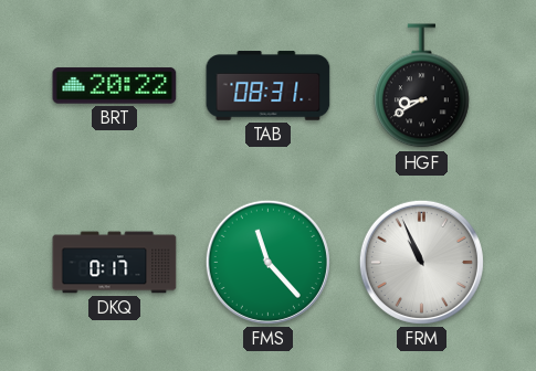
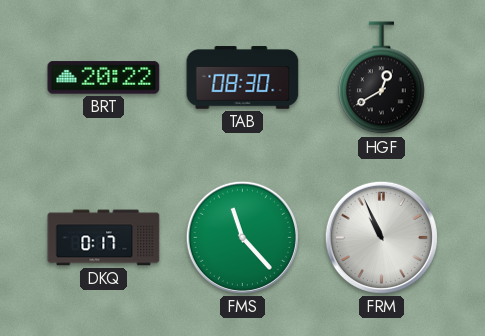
TAB: 08:31 -> 08:30
HGF: 8:40 -> 12:40
